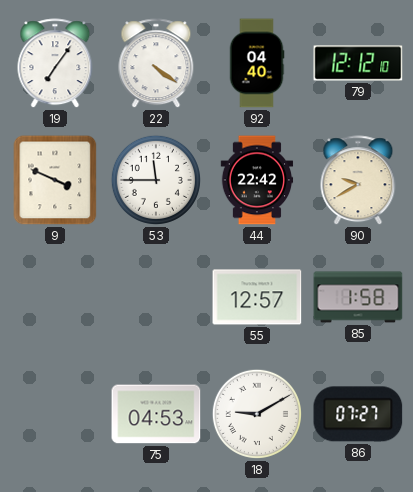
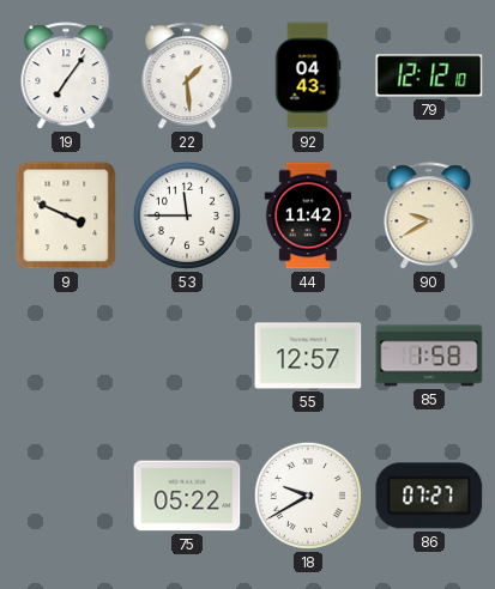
22: 4:21 -> 1:29
92: 04:40 -> 04:43
44: 22:42 -> 11:42
75: 04:53 -> 05:22
18: 9:10 -> 9:40
